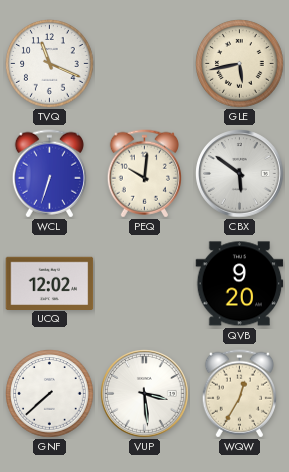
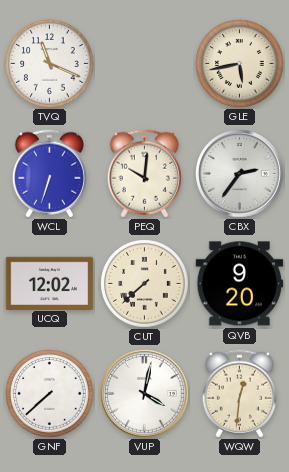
CBX: 5:51 -> 2:36
CUT: none -> 7:38
VUP: 3:29 -> 4:02
WQW: 12:35 -> 12:31
